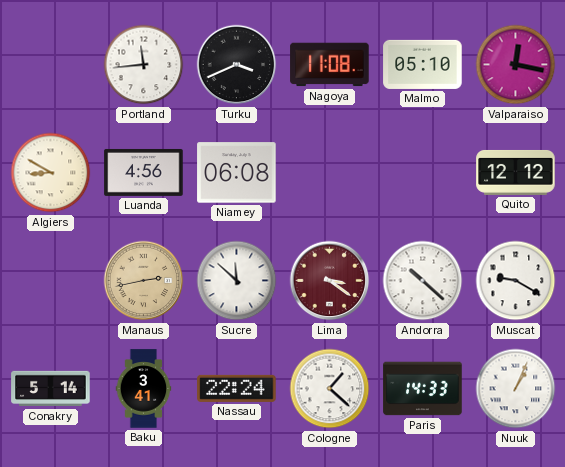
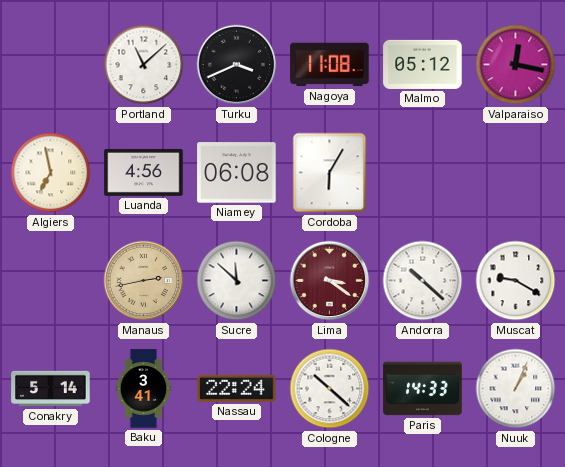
Portland: 11:44 -> 11:08
Malmo: 05:10 -> 05:12
Algiers: 8:50 -> 6:58
Cordoba: none -> 6:05
Quito: 12:12 -> none
Cologne: 1:22 -> 10:22
